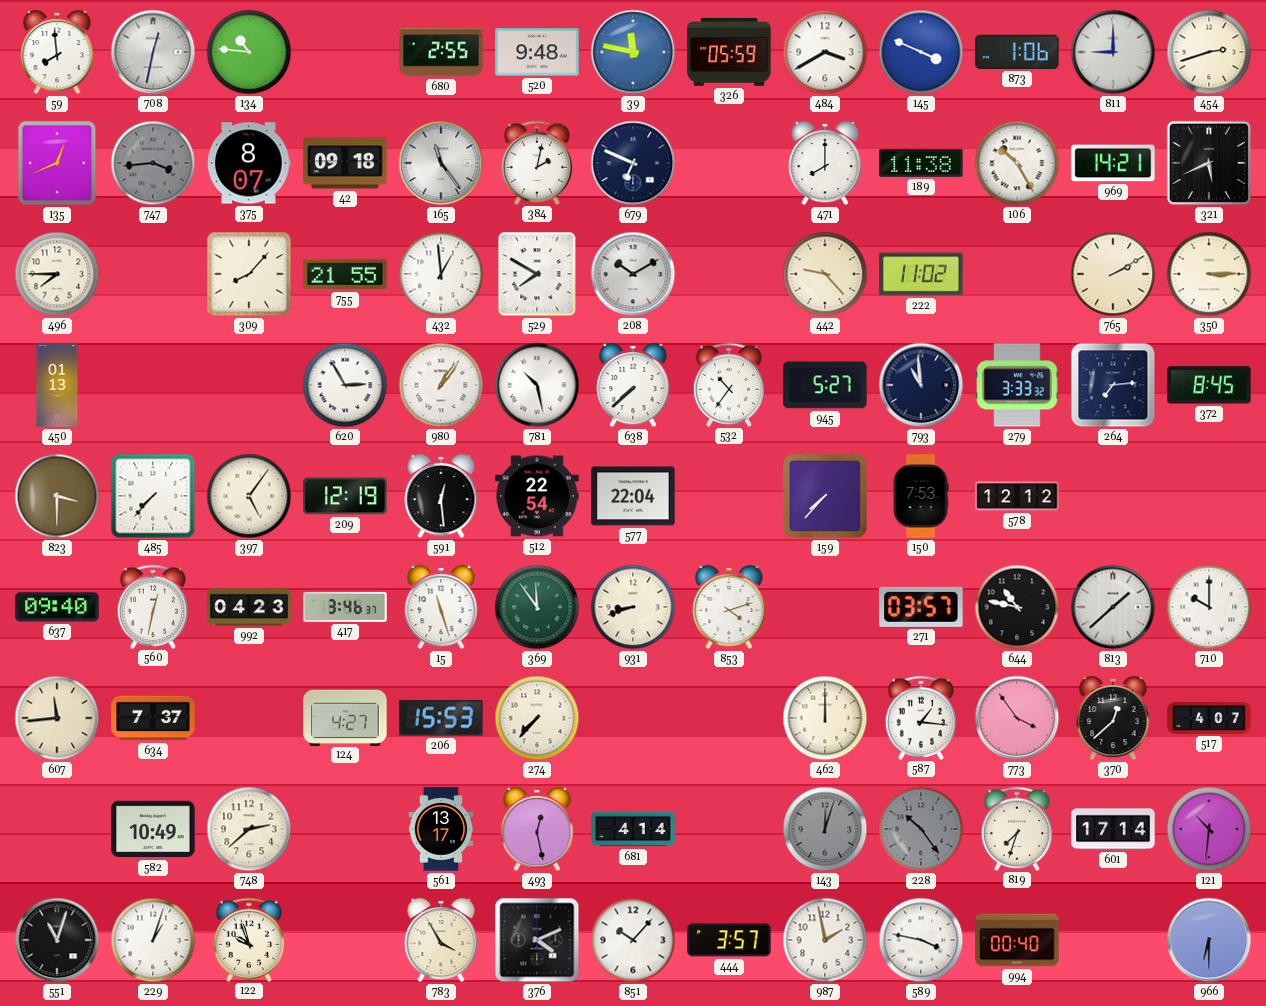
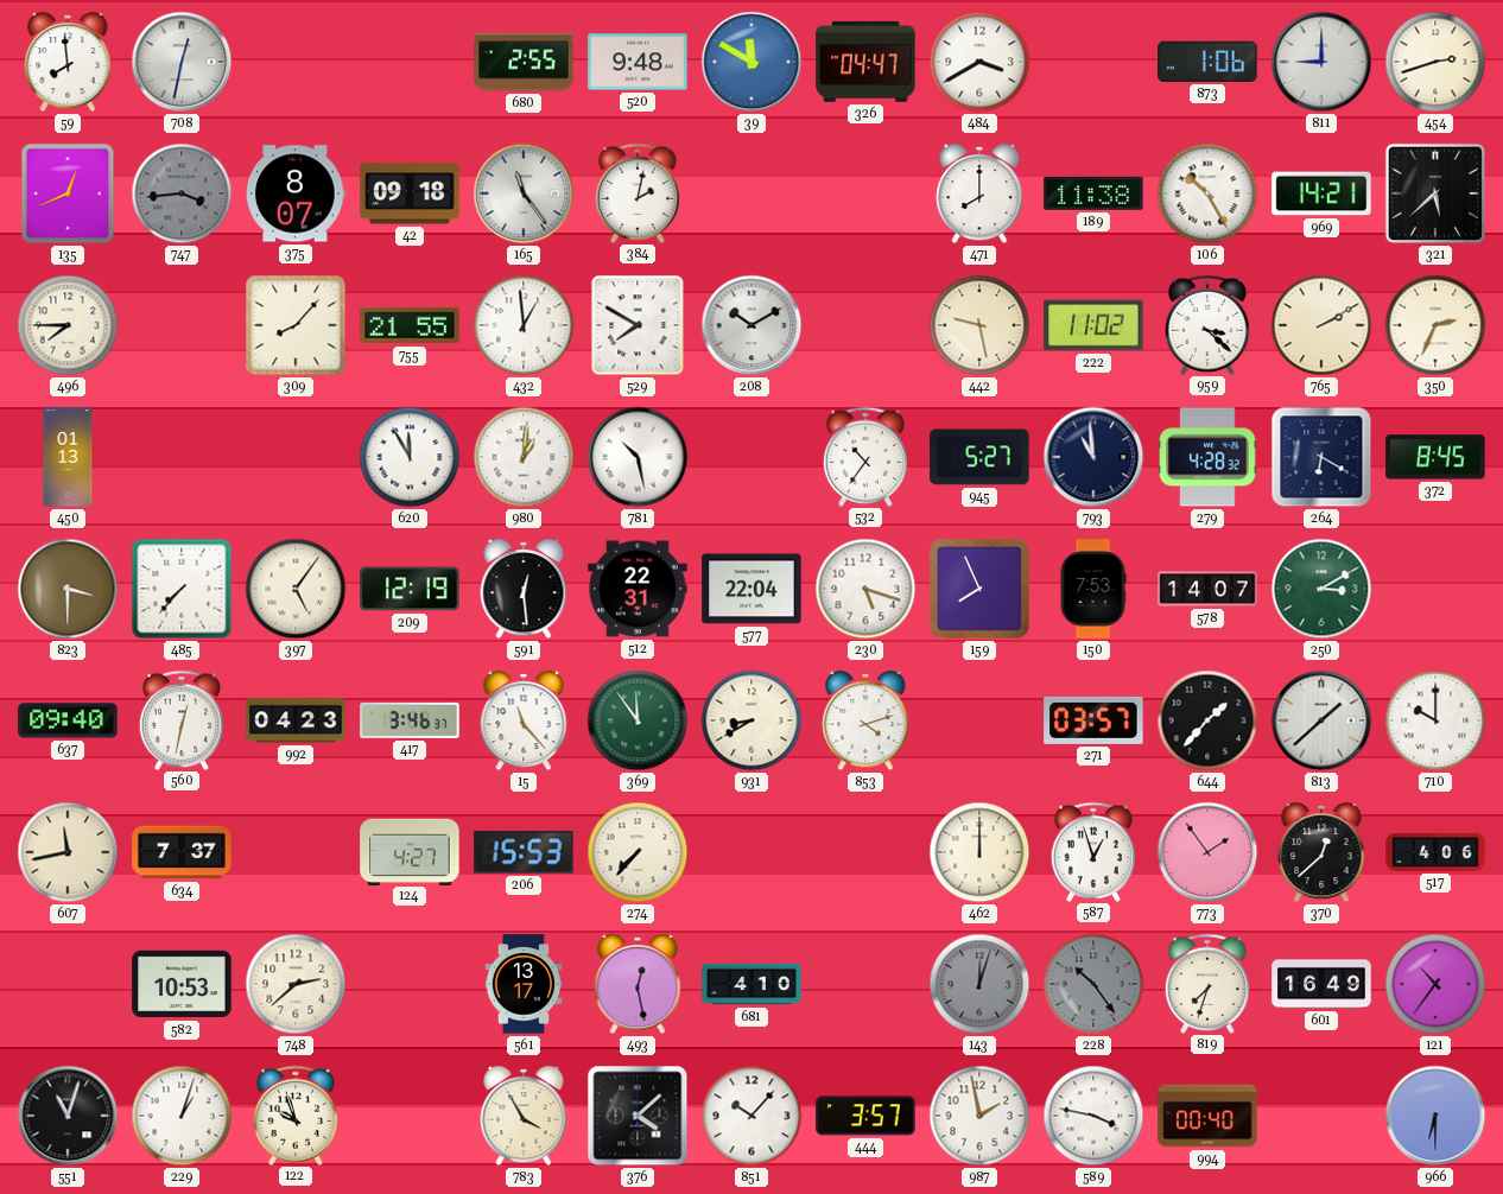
134: 10:46 -> none
39: 11:47 -> 11:50
326: 05:59 -> 04:47
145: 3:49 -> none
679: 6:49 -> none
321: 5:41 -> 5:38
442: 9:23 -> 9:28
959: none -> 3:22
350: 3:15 -> 2:34
620: 2:55 -> 11:55
980: 1:06 -> 1:01
638: 7:38 -> none
279: 3:33 -> 4:28
264: 7:14 -> 6:20
512: 22:54 -> 22:31
230: none -> 5:18
159: 7:37 -> 7:56
578: 12:12 -> 14:07
250: none -> 3:10
15: 11:27 -> 11:23
931: 8:42 -> 8:40
644: 10:47 -> 1:37
607: 11:44 -> 11:43
587: 1:16 -> 12:57
773: 3:54 -> 1:54
517: 4:07 -> 4:06
582: 10:49 -> 10:53
681: 4:14 -> 4:10
601: 17:14 -> 16:49
121: 10:31 -> 10:36
376: 4:11 -> 4:08
